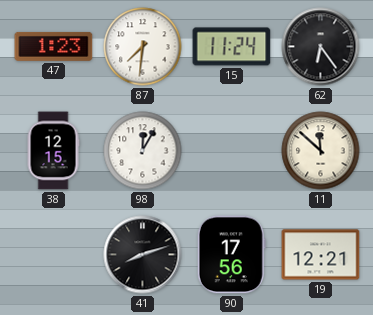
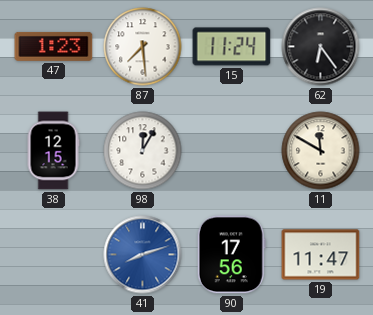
87: 7:31 -> 7:29
11: 11:52 -> 11:50
41 dial: black -> blue
19: 12:21 -> 11:47
